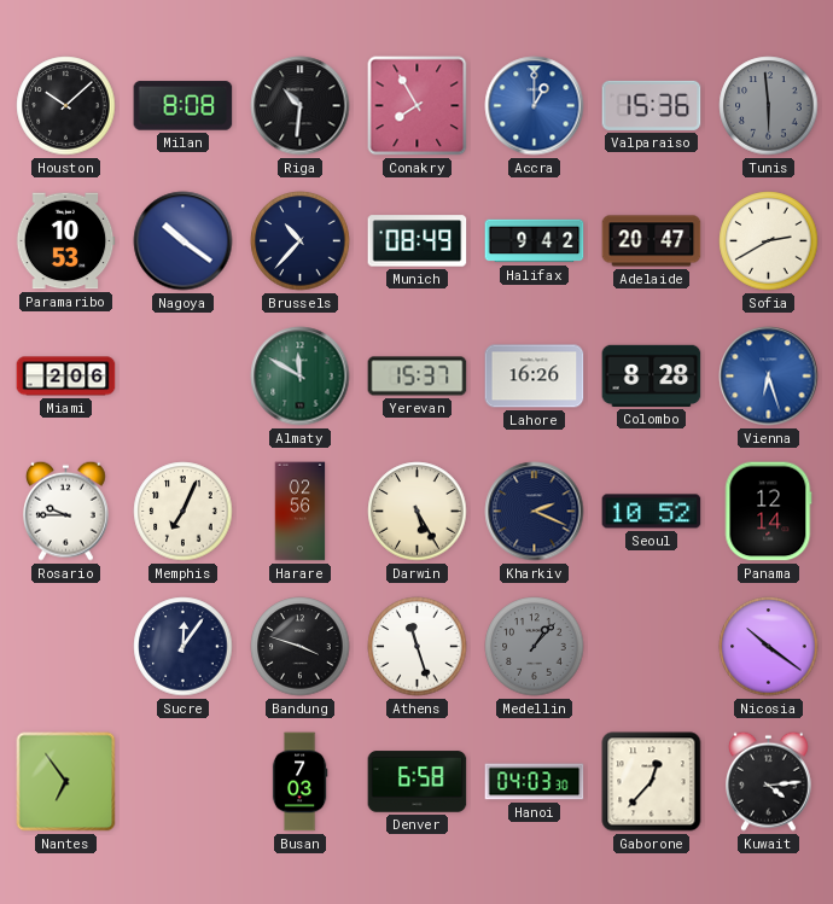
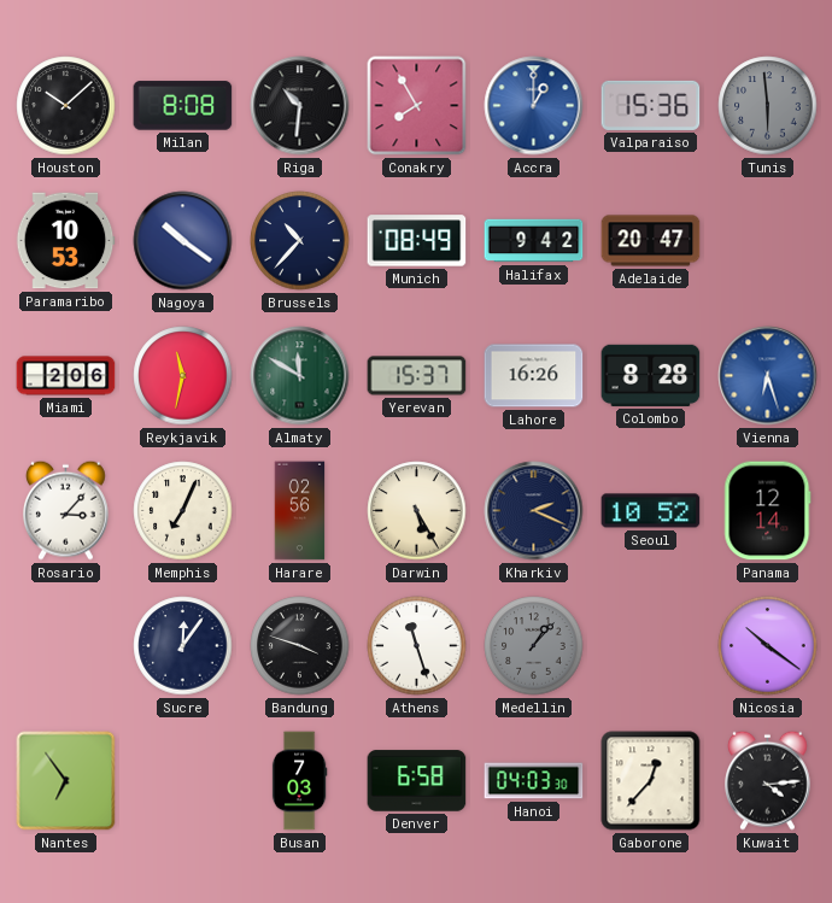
Sofia: 2:40 -> none
Reykjavik: none -> 11:32
Rosario: 9:45 -> 3:07
